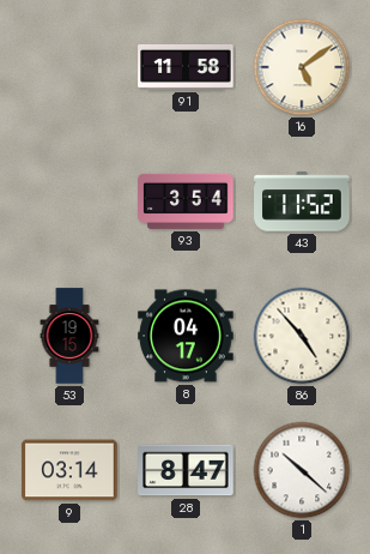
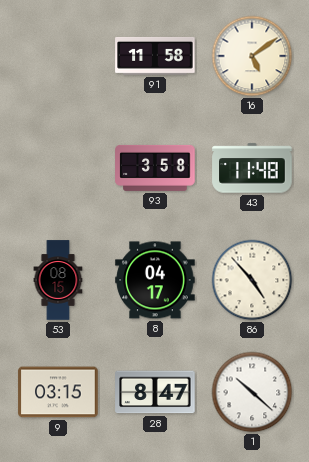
93: 3:54 -> 3:58
43: 11:52 -> 11:48
53: 19:15 -> 08:15
9: 03:14 -> 03:15
